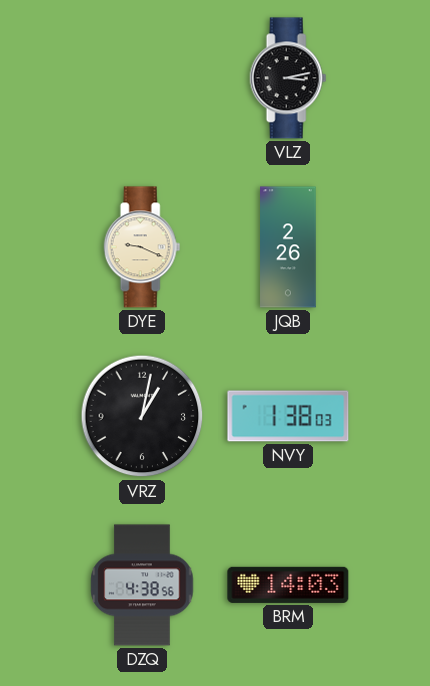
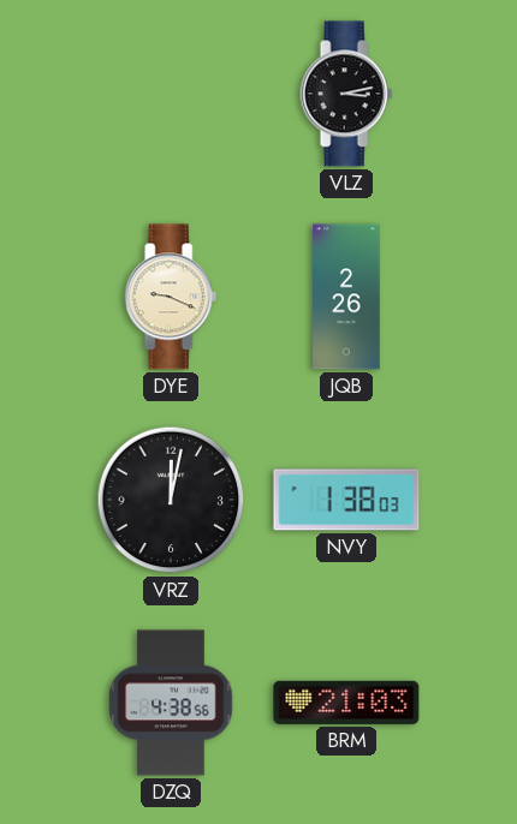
VRZ: 1:02 -> 12:02
BRM: 14:03 -> 21:03
